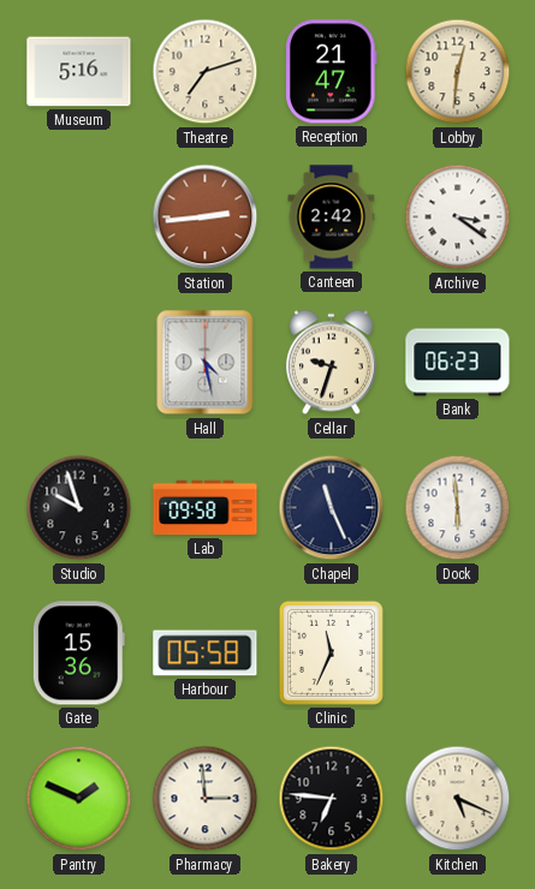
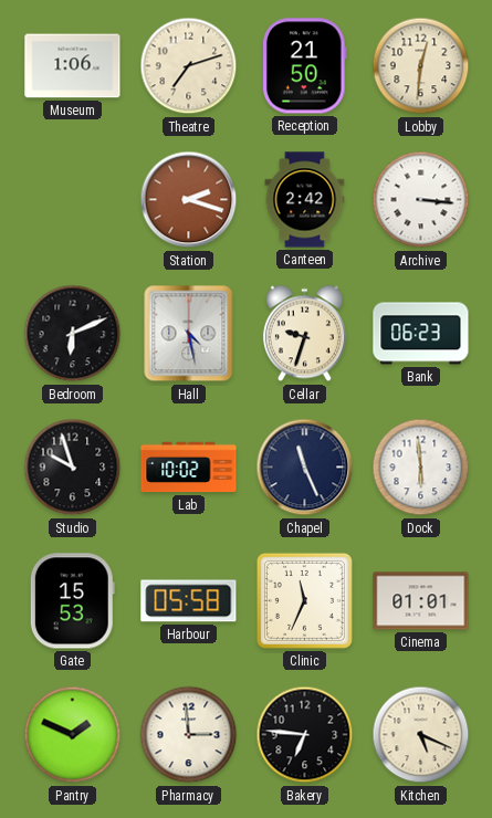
Museum: 5:16 -> 1:06
Reception: 21:47 -> 21:50
Station: 2:44 -> 2:18
Archive: 3:21 -> 3:16
Bedroom: none -> 6:11
Lab: 09:58 -> 10:02
Gate: 15:36 -> 15:53
Cinema: none -> 01:01
